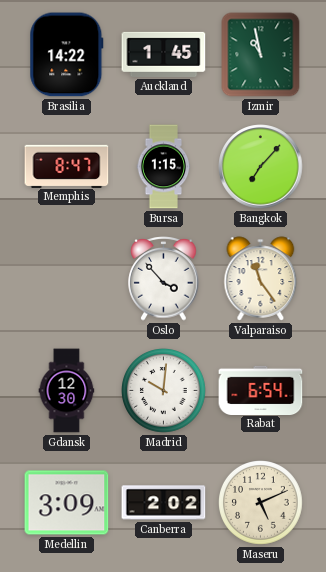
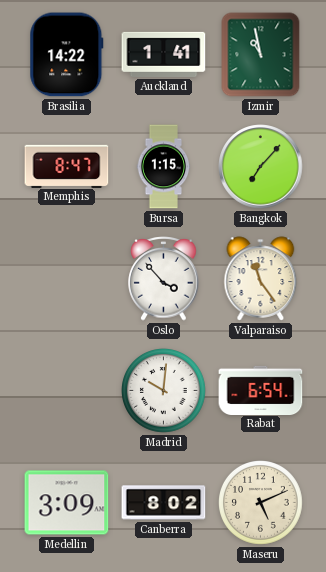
Auckland: 1:45 -> 1:41
Gdansk: 12:30 -> none
Canberra: 2:02 -> 8:02
